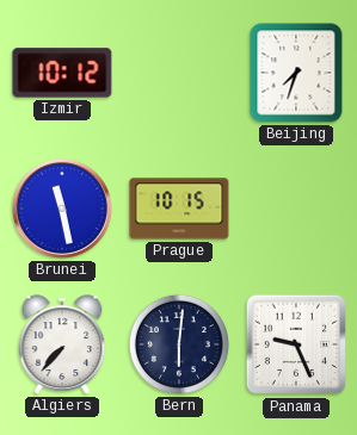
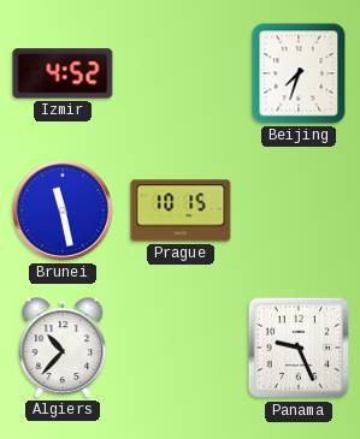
Izmir: 10:12 -> 4:52
Algiers: 7:37 -> 10:37
Bern: 6:01 -> none
